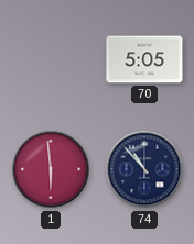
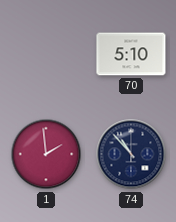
70: 5:05 -> 5:10
1: 5:59 -> 1:59
